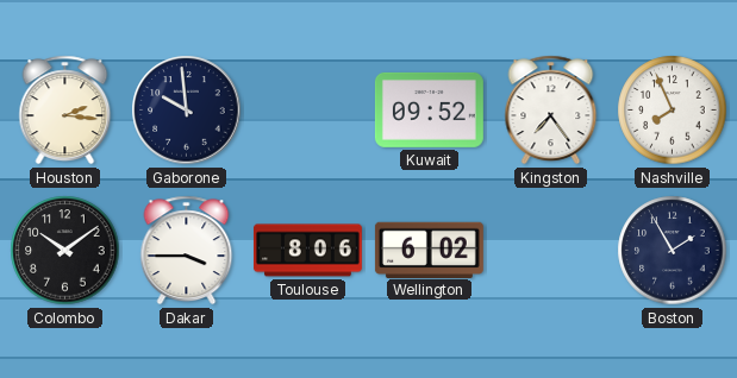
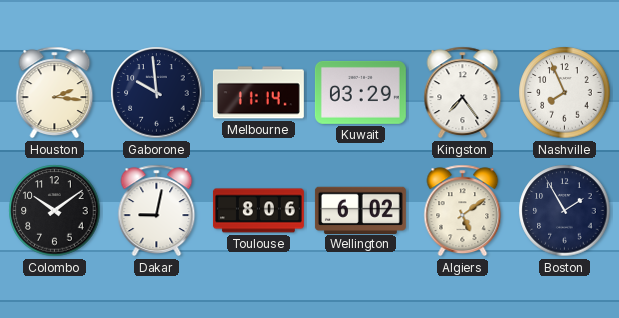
Melbourne: none -> 11:14
Kuwait: 09:52 -> 03:29
Dakar: 3:45 -> 9:02
Algiers: none -> 5:09
